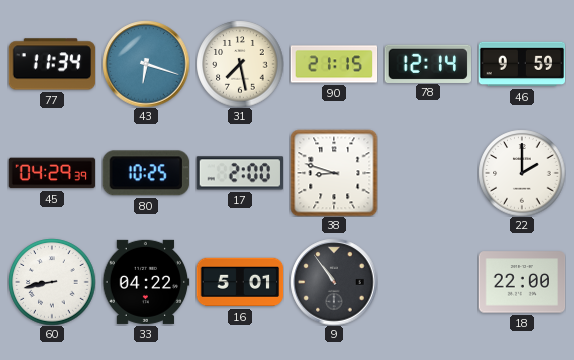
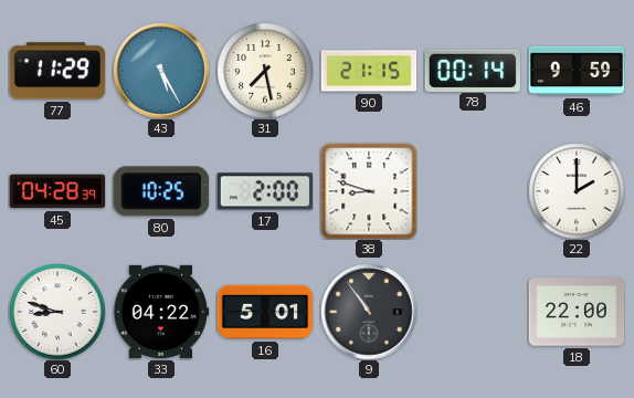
77: 11:34 -> 11:29
43: 6:18 -> 5:25
78: 12:14 -> 00:14
45: 04:29 -> 04:28
60: 8:43 -> 8:48
